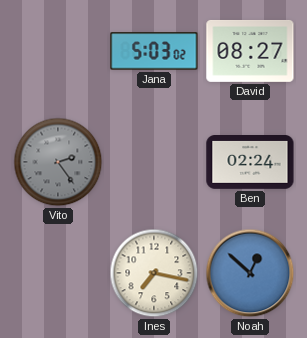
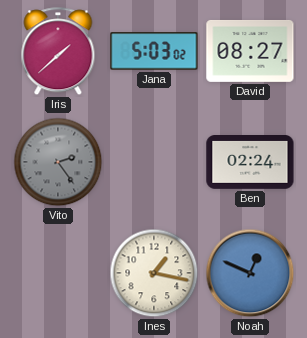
Iris: none -> 1:38
Ines: 7:17 -> 1:17
Noah: 12:52 -> 12:49
